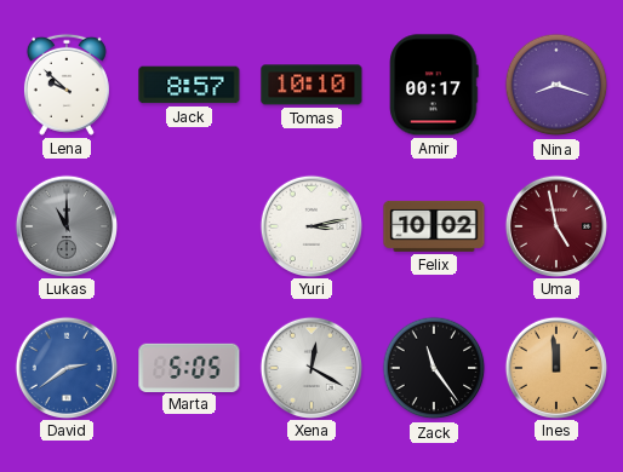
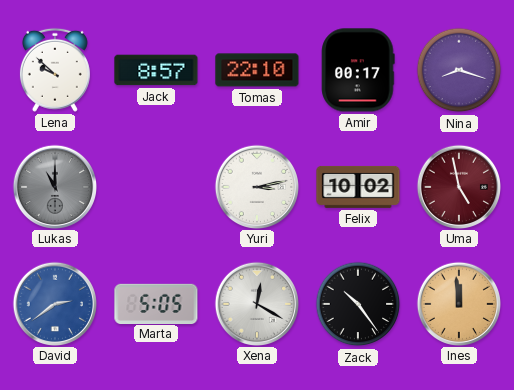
Tomas: 10:10 -> 22:10
Zack: 11:24 -> 10:24
